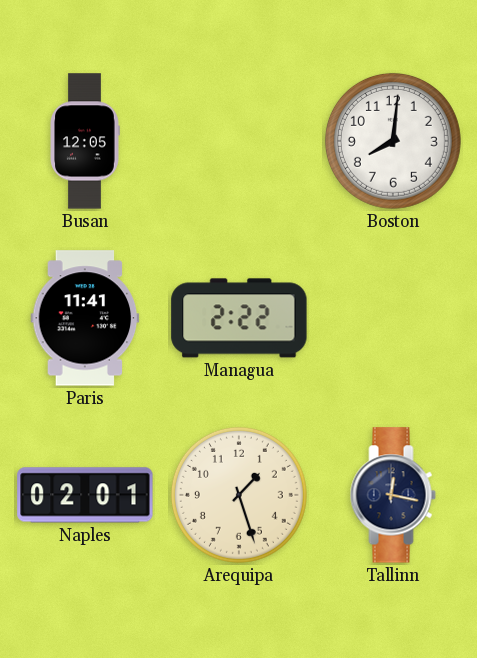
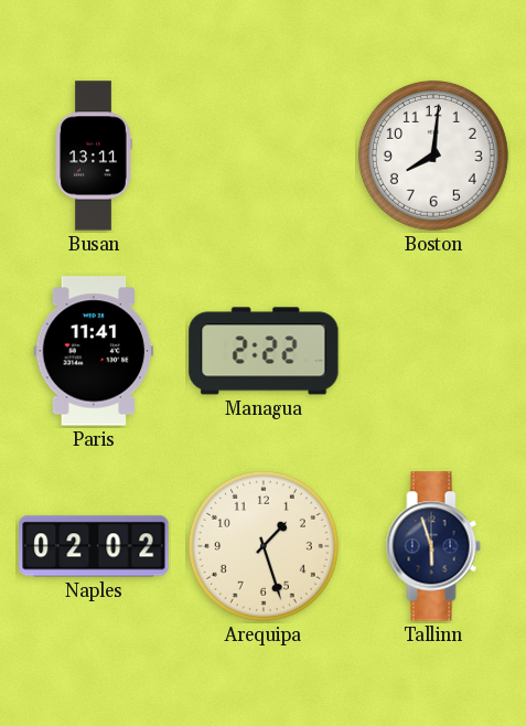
Busan: 12:05 -> 13:11
Naples: 02:01 -> 02:02
Tallinn: 12:17 -> 5:57
